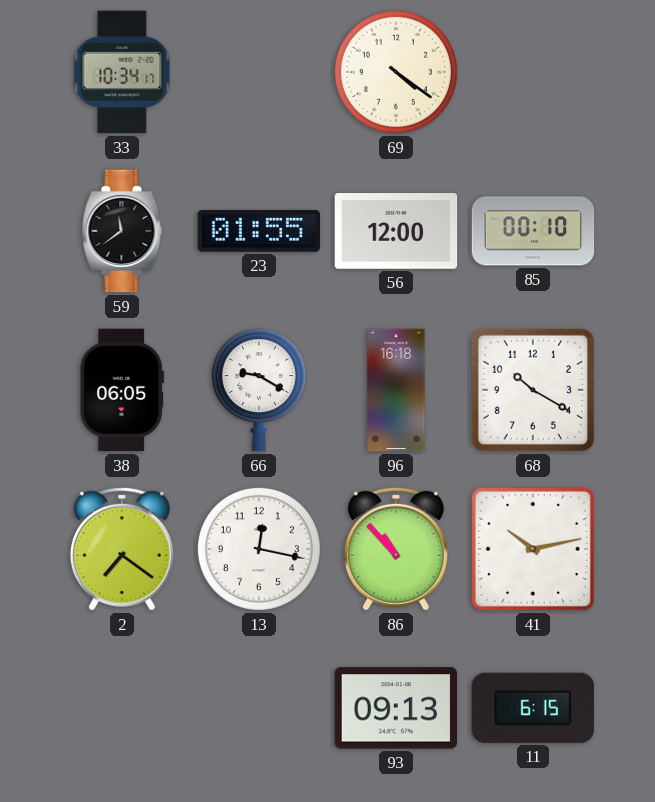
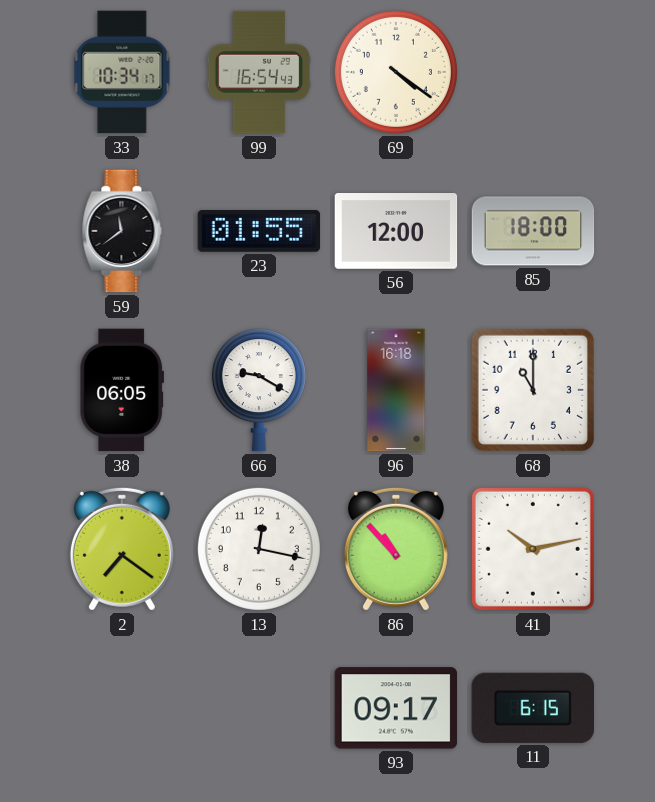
99: none -> 16:54
85: 00:10 -> 18:00
68: 10:20 -> 11:00
93: 09:13 -> 09:17
